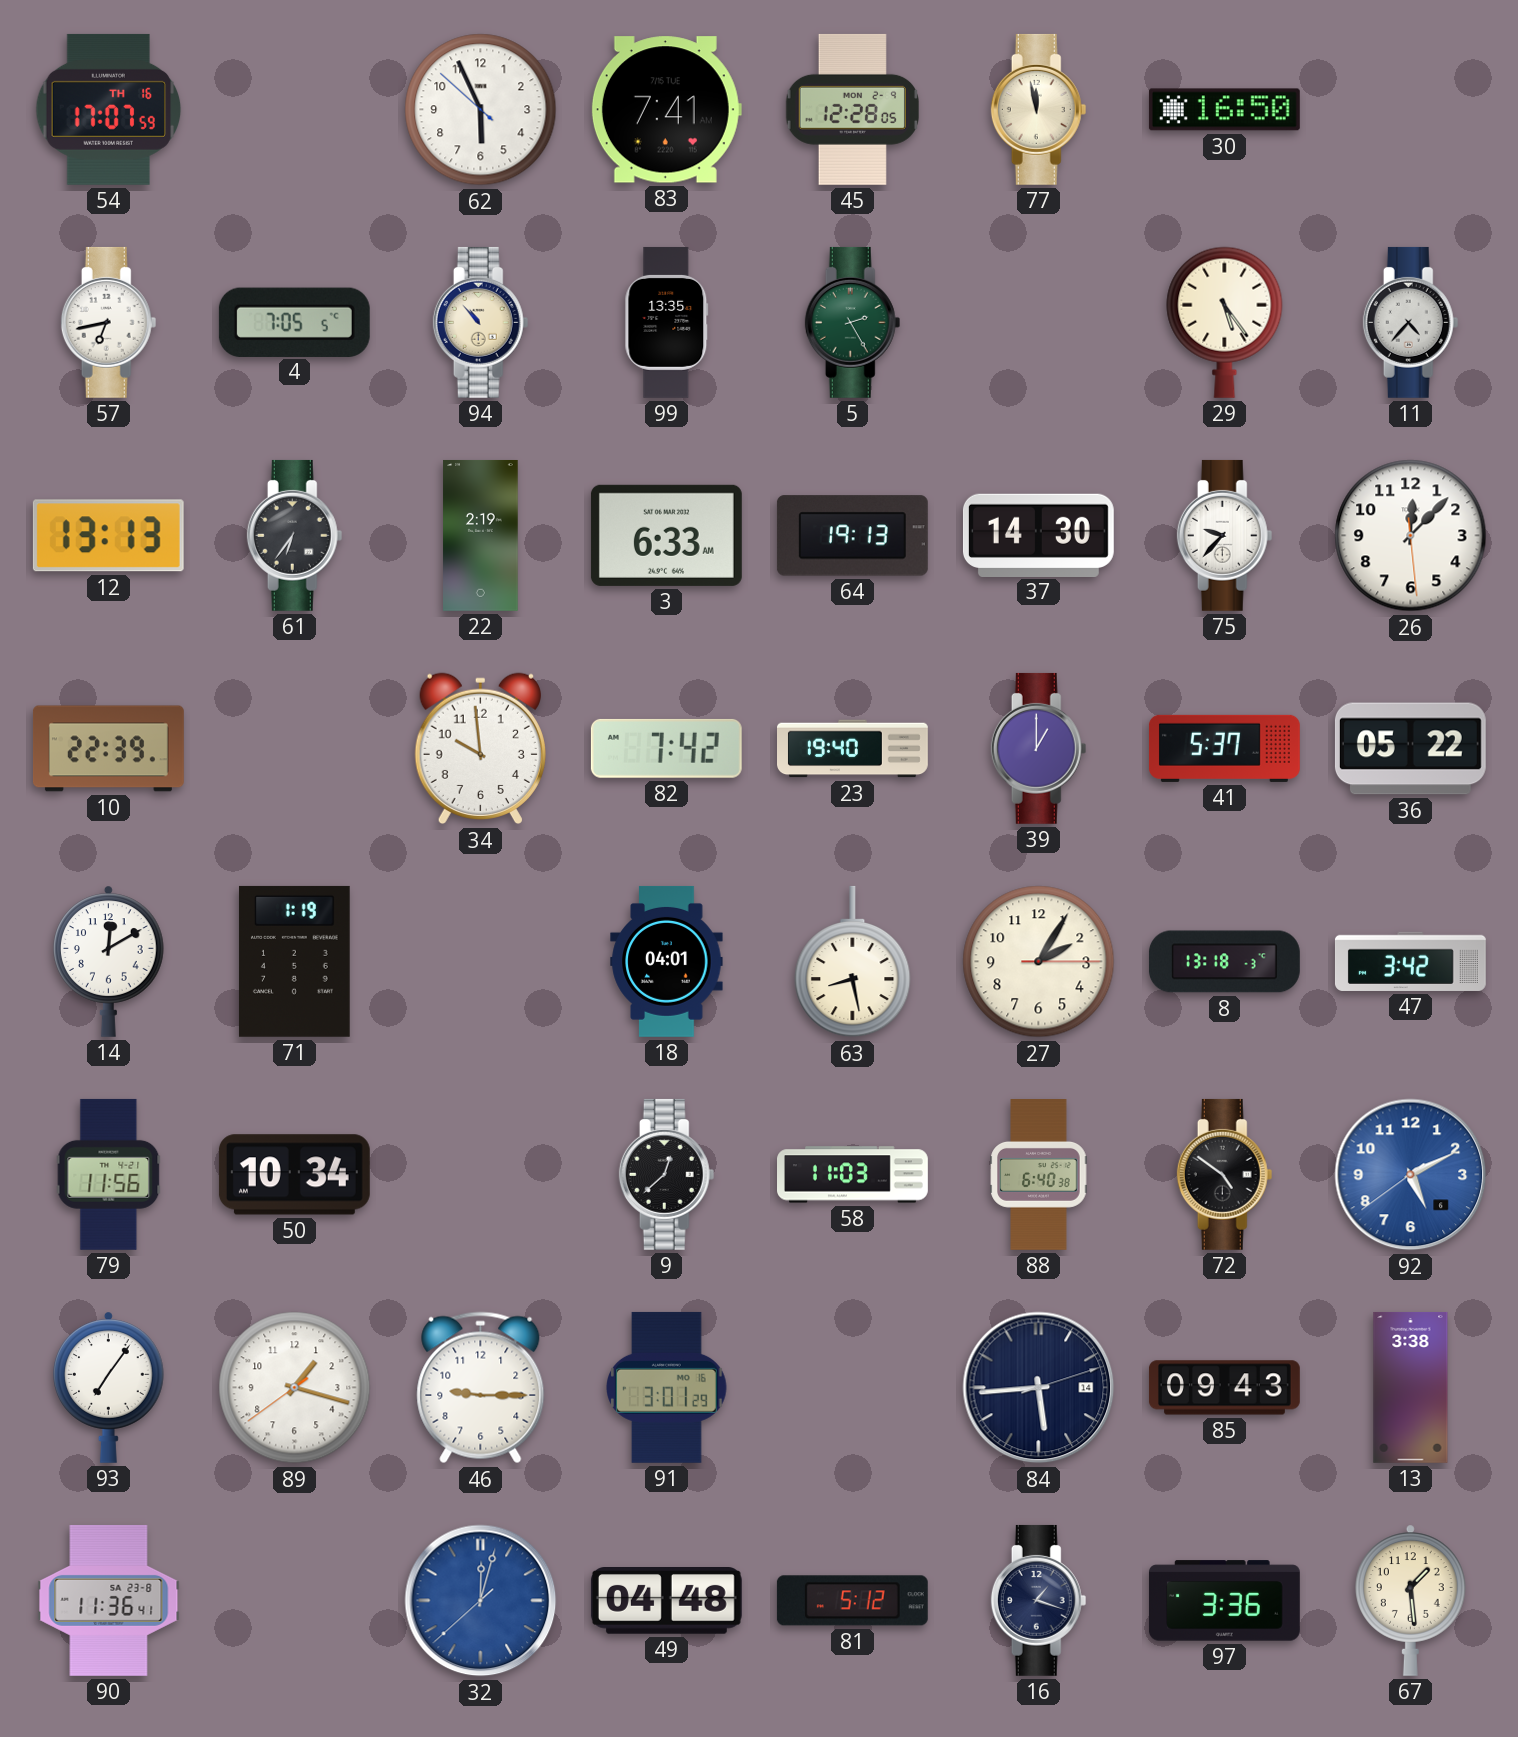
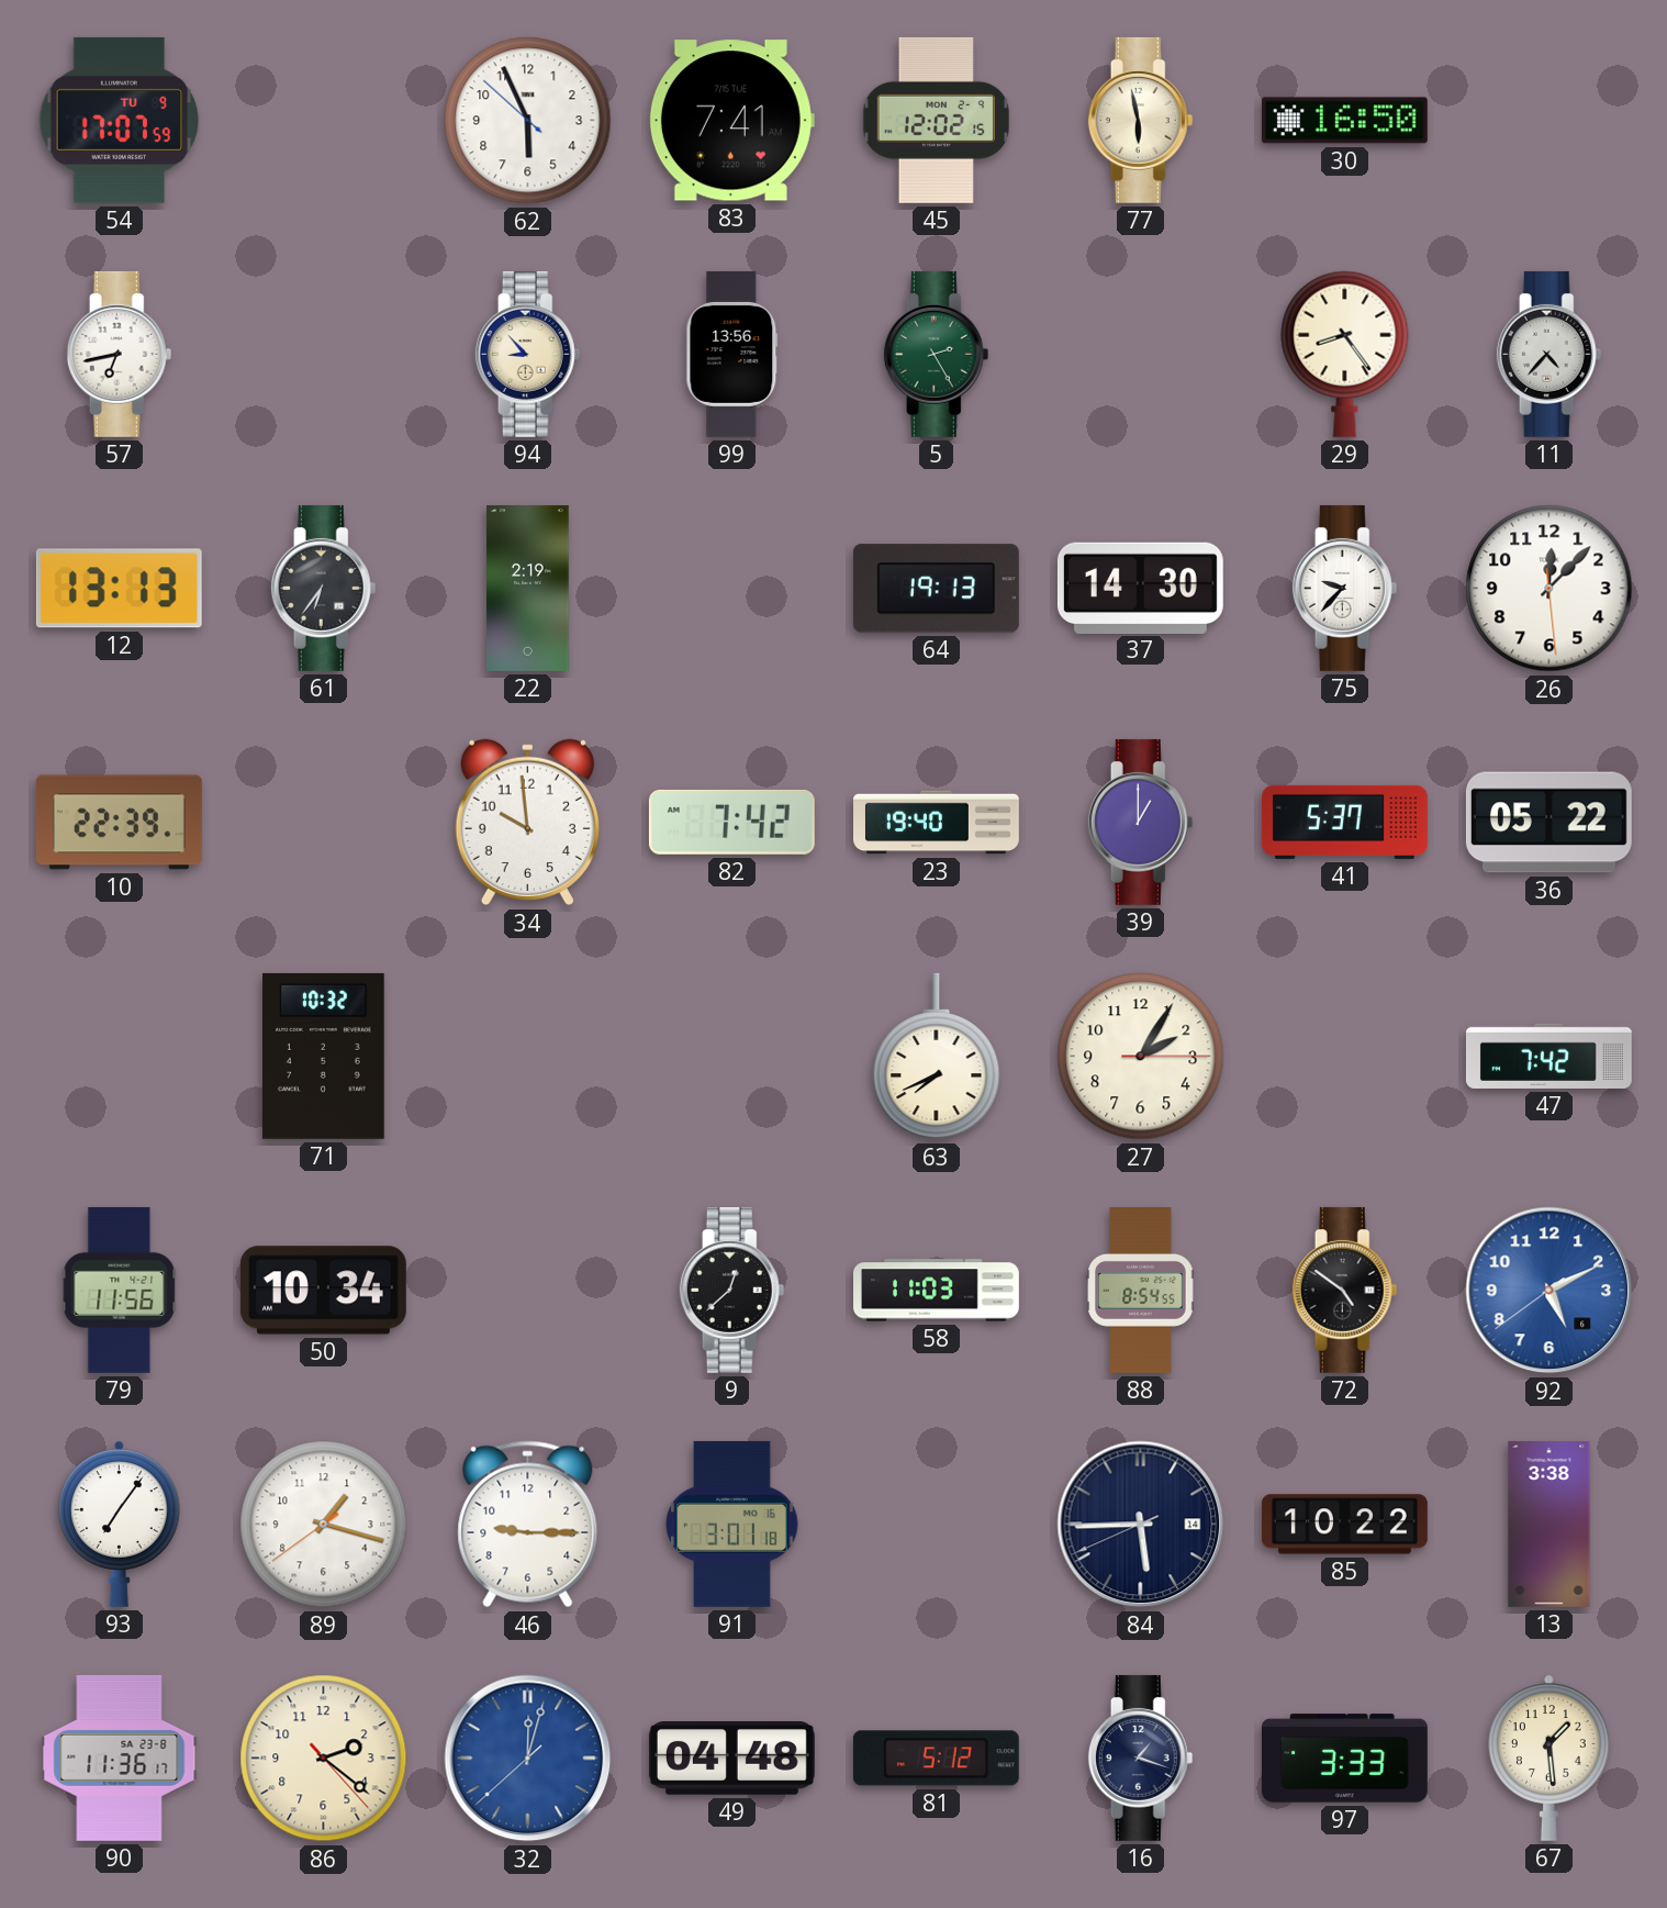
54 date: TH 16 -> TU 9
45: 12:28 -> 12:02
77: 11:58 -> 5:58
4: 7:05 -> none
94: 10:53 -> 8:53
99: 13:35 -> 13:56
29: 5:24 -> 8:24
3: 6:33 -> none
14: 12:10 -> none
71: 1:19 -> 10:32
18: 04:01 -> none
63: 8:28 -> 7:41
8: 13:18 -> none
47: 3:42 -> 7:42
88: 6:40 -> 8:54
91: 3:01:29 -> 3:01:18
84: 5:44:12 -> 5:44:41
85: 09:43 -> 10:22
90: 11:36:41 -> 11:36:17
86: none -> 2:21
97: 3:36 -> 3:33
